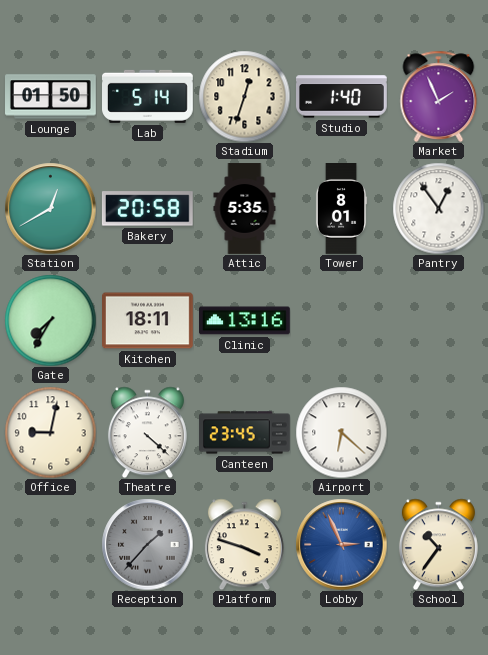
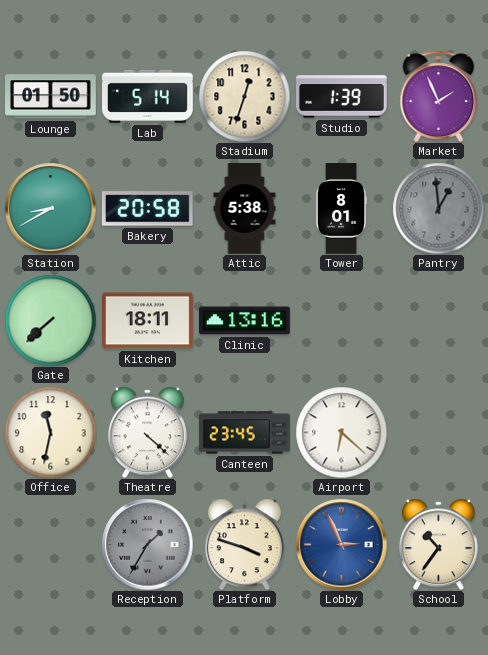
Studio: 1:40 -> 1:39
Station: 12:40 -> 8:40
Attic: 5:35 -> 5:38
Pantry: 12:54 -> 12:59
Pantry dial: white -> grey
Gate: 7:35 -> 7:38
Office: 9:02 -> 11:32
Reception: 1:37 -> 1:35
